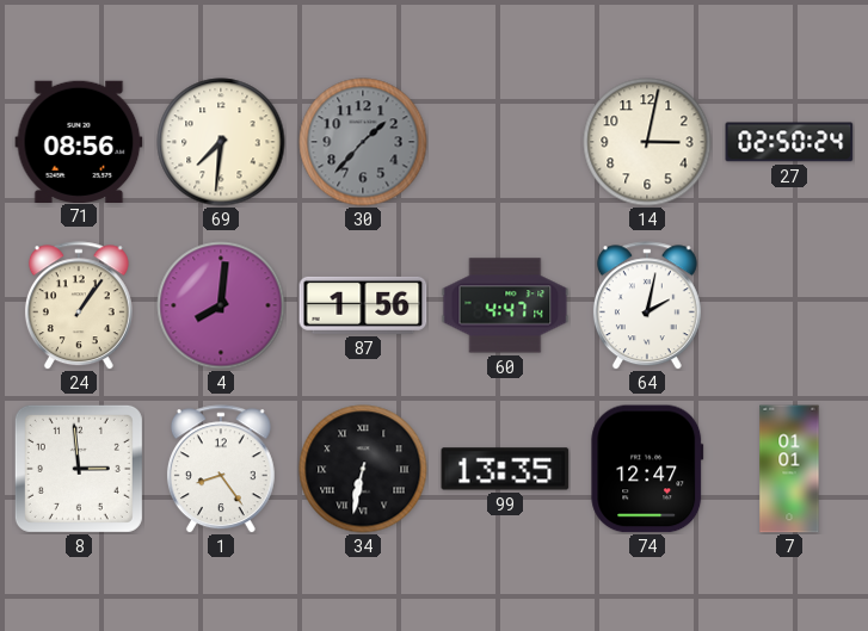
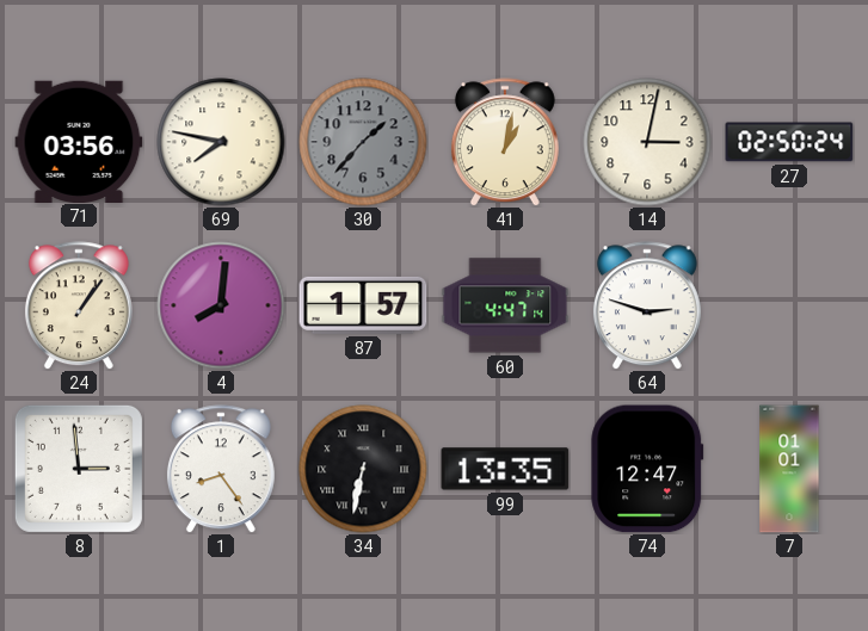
71: 08:56 -> 03:56
69: 7:31 -> 7:47
41: none -> 1:02
87: 1:56 -> 1:57
64: 2:02 -> 2:48
